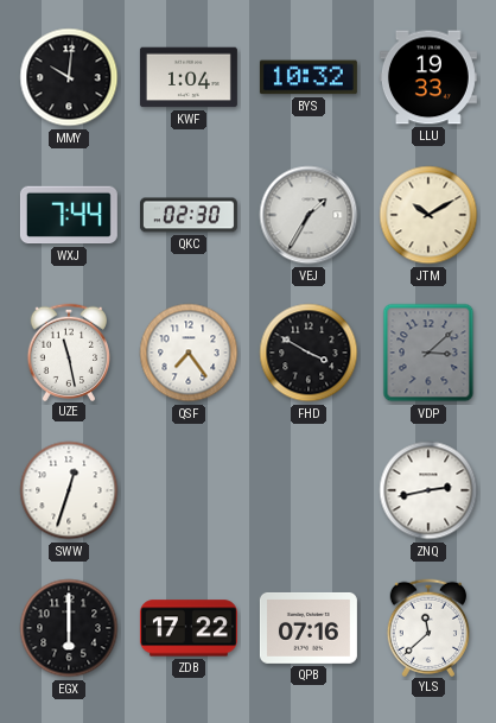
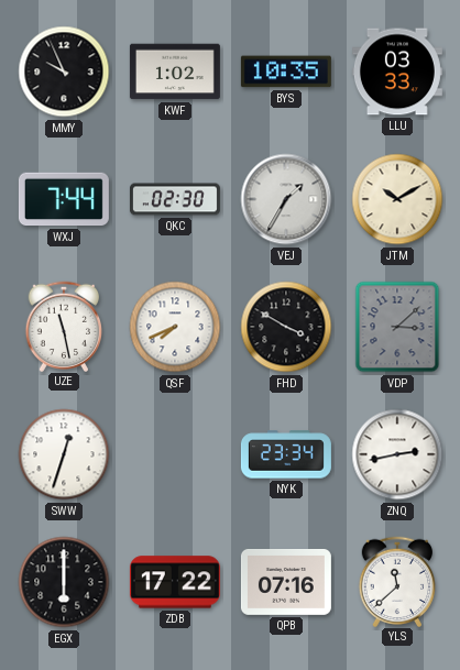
MMY: 10:01 -> 9:56
KWF: 1:04 -> 1:02
BYS: 10:32 -> 10:35
LLU: 19:33 -> 03:33
QSF: 7:24 -> 7:41
NYK: none -> 23:34
